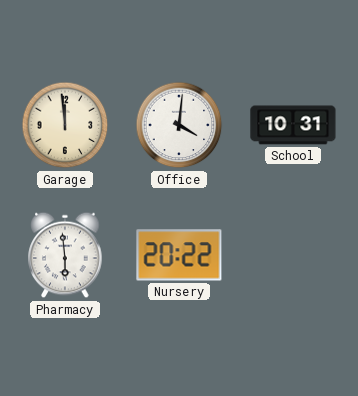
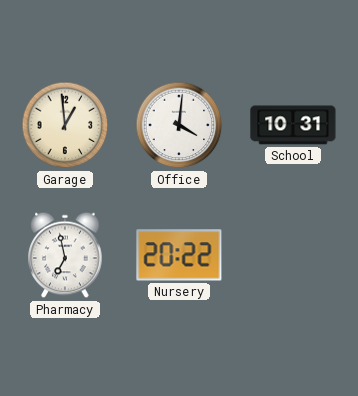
Garage: 11:59 -> 12:59
Pharmacy: 5:59 -> 6:58
